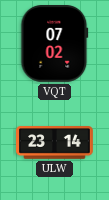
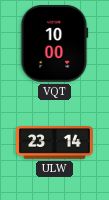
VQT: 07:02 -> 10:00
